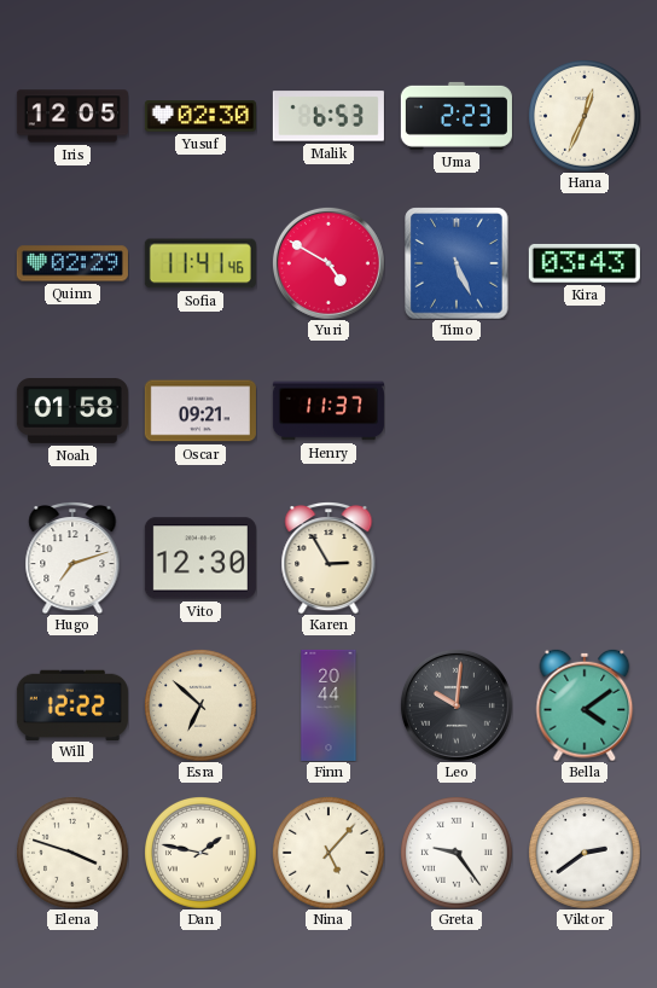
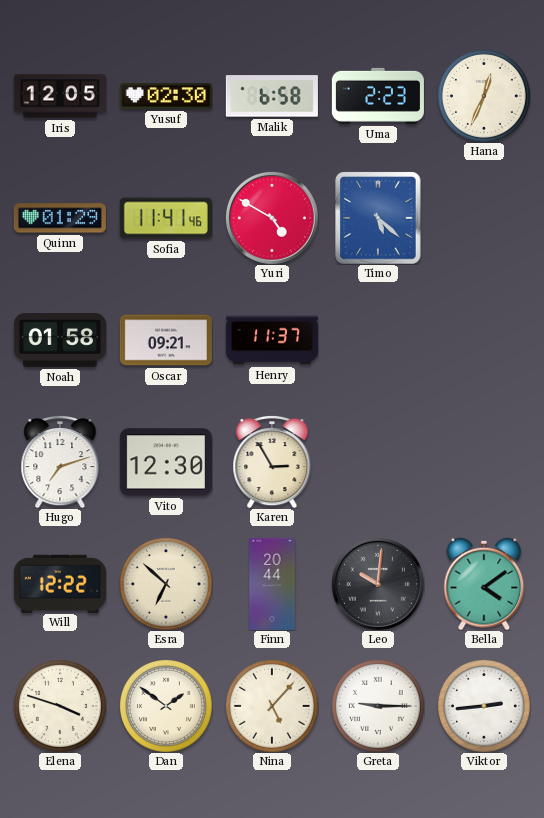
Malik: 6:53 -> 6:58
Quinn: 02:29 -> 01:29
Timo: 5:26 -> 5:22
Kira: 03:43 -> none
Dan: 1:47 -> 1:51
Greta: 9:24 -> 9:15
Viktor: 2:39 -> 2:44
